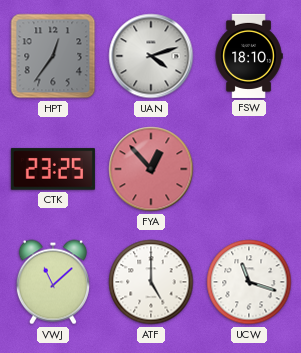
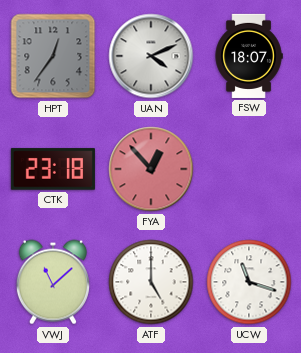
UAN: 4:12 -> 4:11
FSW: 18:10 -> 18:07
CTK: 23:25 -> 23:18
